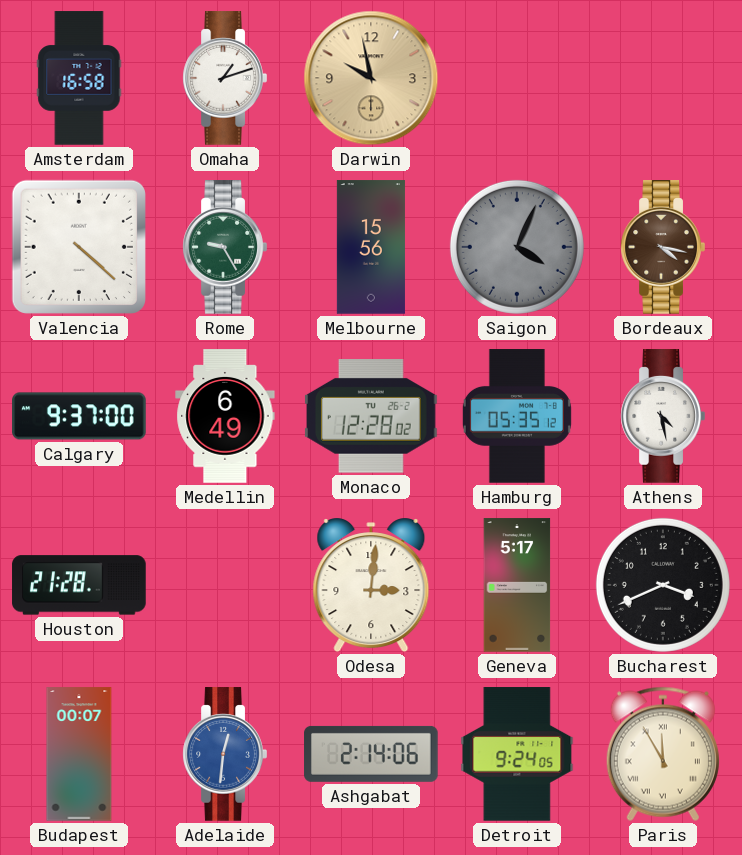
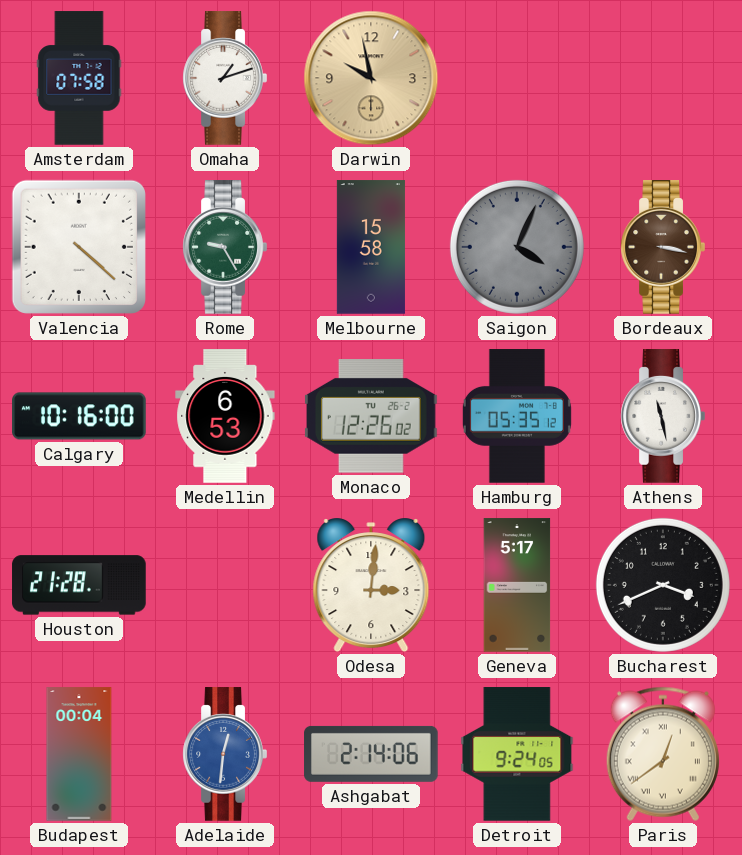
Amsterdam: 16:58 -> 07:58
Melbourne: 15:56 -> 15:58
Bordeaux: 4:17 -> 3:17
Calgary: 9:37 -> 10:16
Medellin: 6:49 -> 6:53
Monaco: 12:28 -> 12:26
Athens: 4:28 -> 11:28
Budapest: 00:07 -> 00:04
Paris: 11:55 -> 12:39
